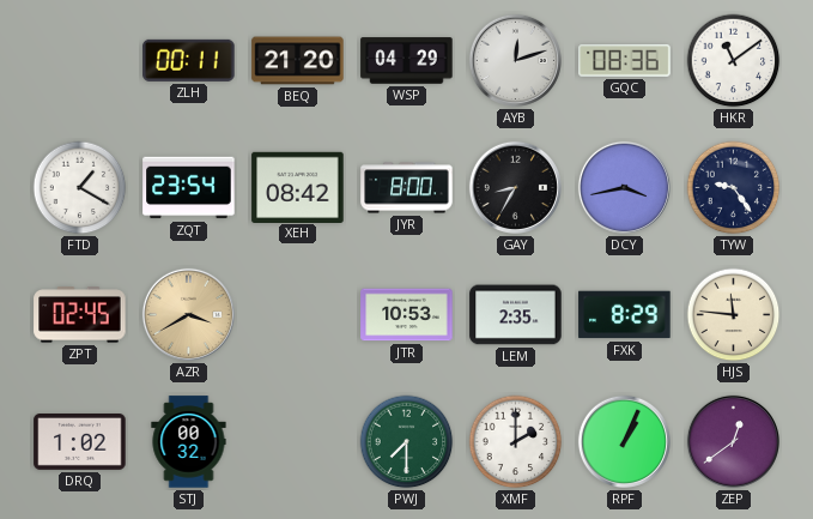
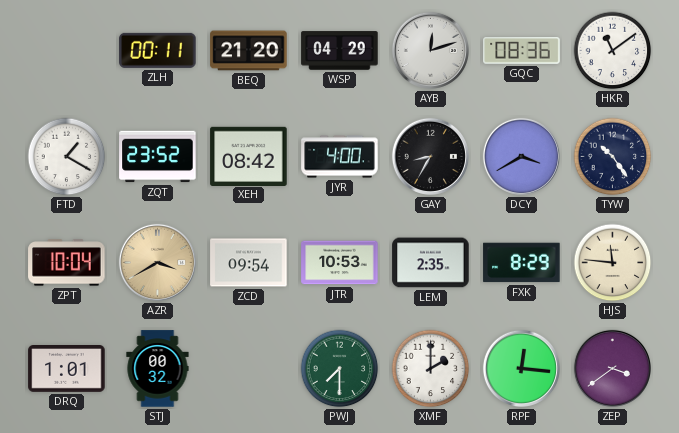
ZQT: 23:54 -> 23:52
JYR: 8:00 -> 4:00
DCY: 3:43 -> 3:40
TYW: 9:24 -> 10:24
ZPT: 02:45 -> 10:04
ZCD: none -> 09:54
DRQ: 1:02 -> 1:01
RPF: 1:04 -> 12:16
ZEP: 12:39 -> 3:39
